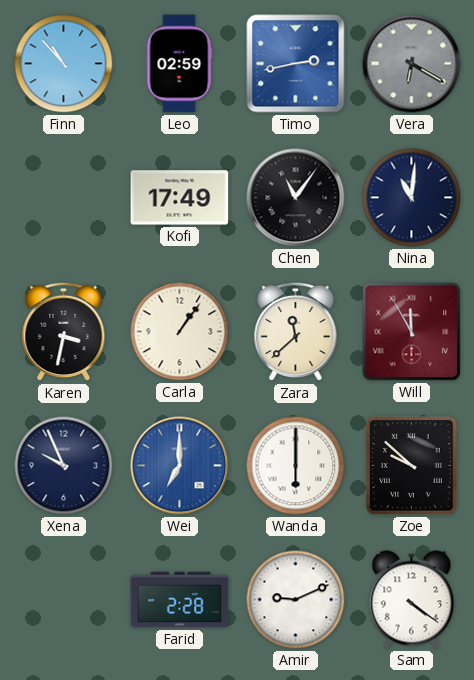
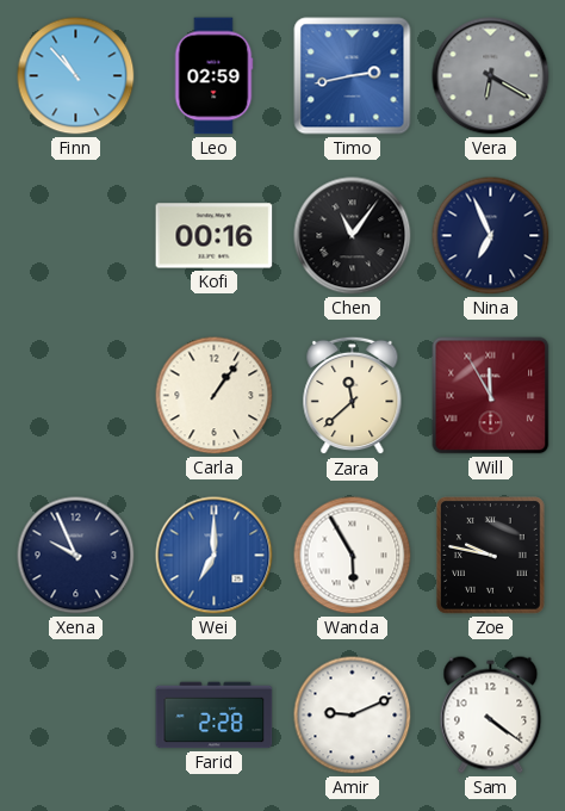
Kofi: 17:49 -> 00:16
Nina: 11:01 -> 6:56
Karen: 3:32 -> none
Wanda: 6:00 -> 5:55
Zoe: 9:52 -> 9:47
